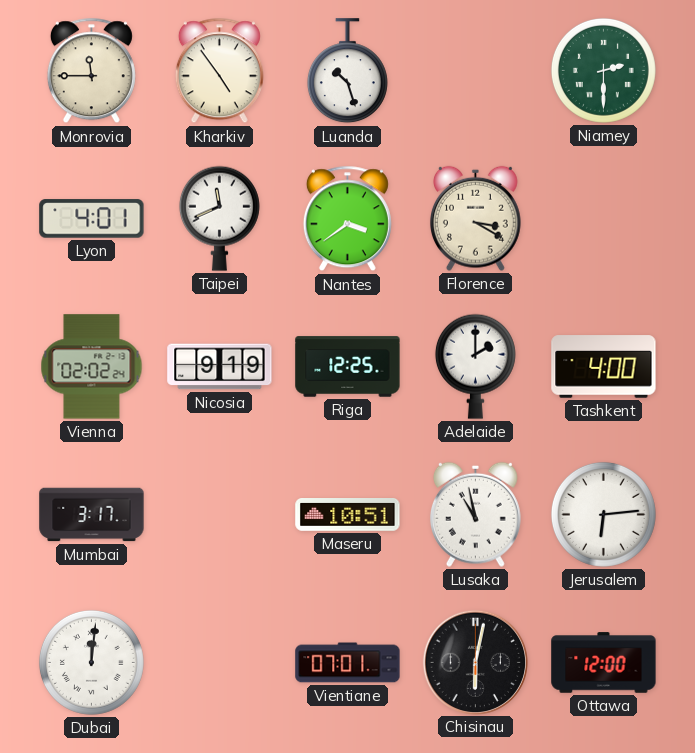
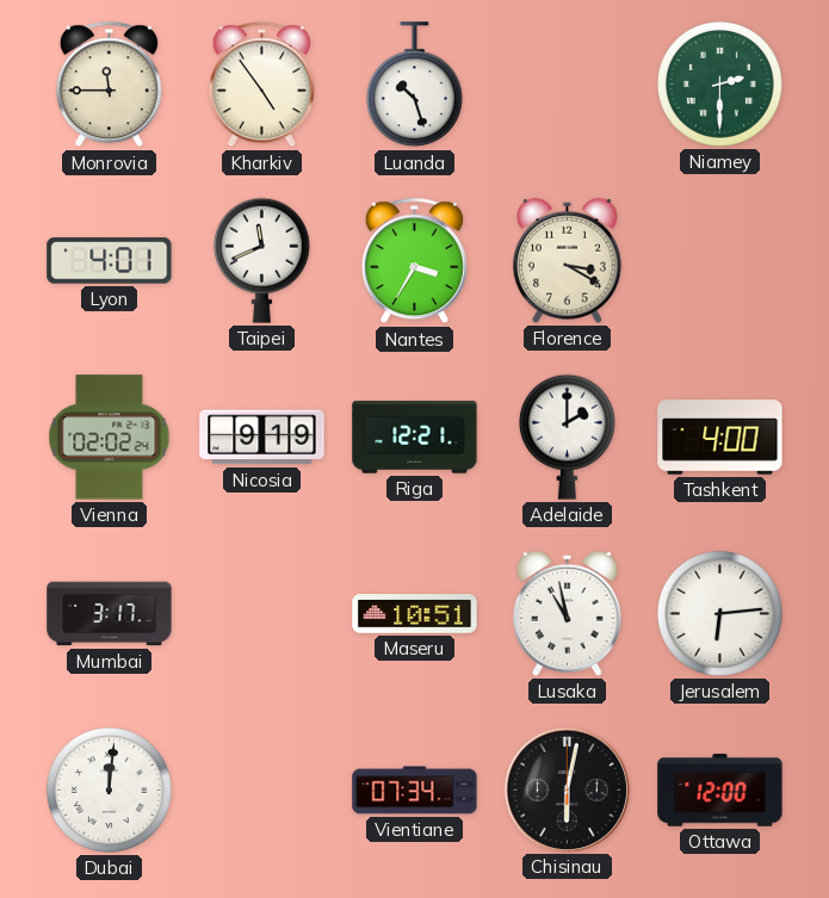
Nantes: 3:39 -> 3:35
Riga: 12:25 -> 12:21
Vientiane: 07:01 -> 07:34
